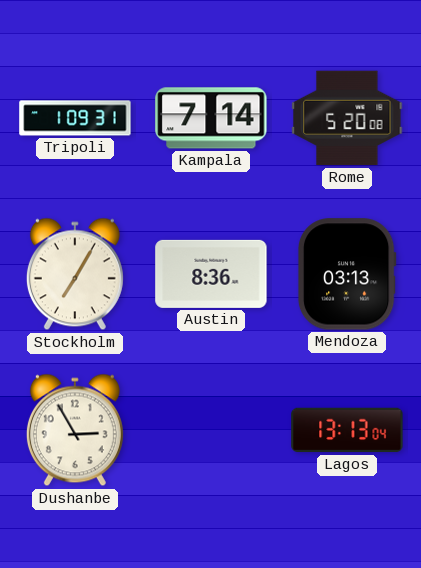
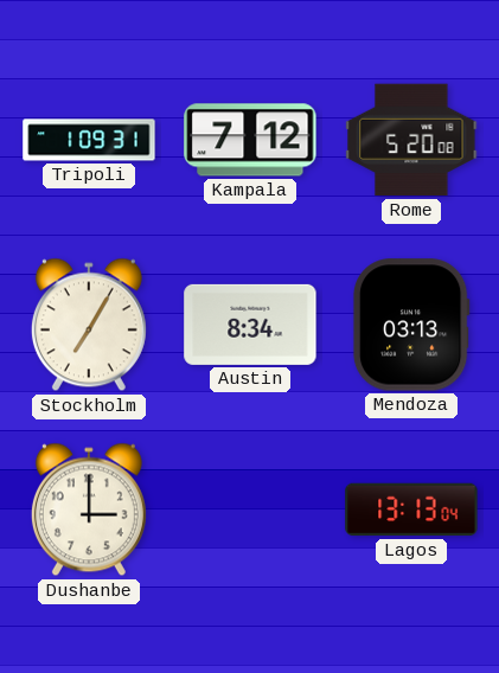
Kampala: 7:14 -> 7:12
Austin: 8:36 -> 8:34
Dushanbe: 2:55 -> 3:00
